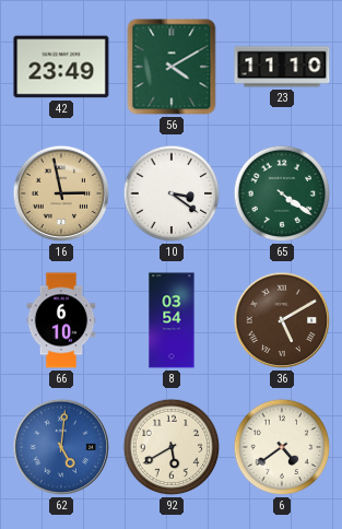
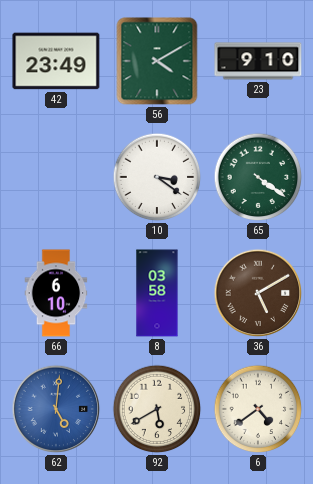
23: 11:10 -> 9:10
16: 2:58 -> none
8: 03:54 -> 03:58
